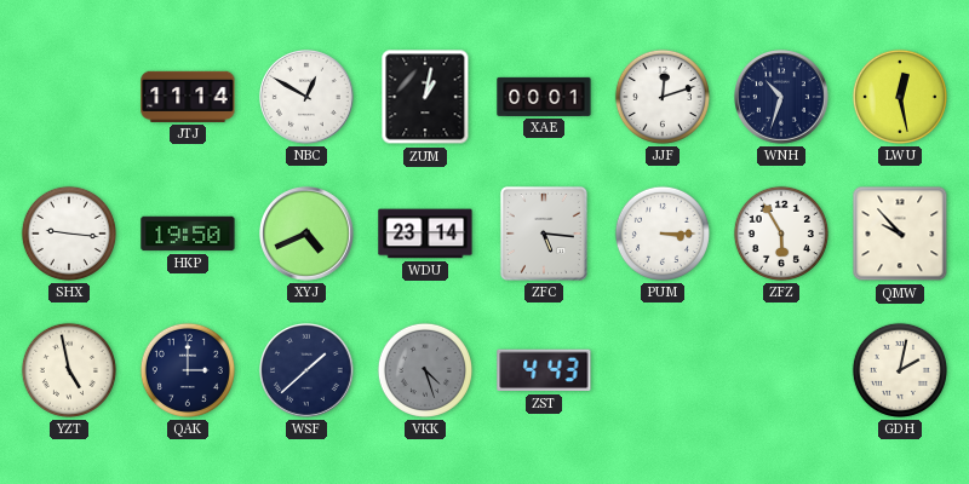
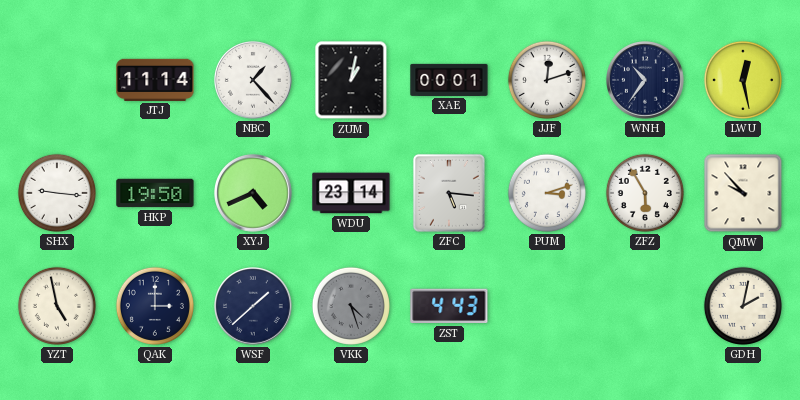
NBC: 12:50 -> 1:23
WNH: 10:33 -> 10:36
PUM: 3:15 -> 3:12
